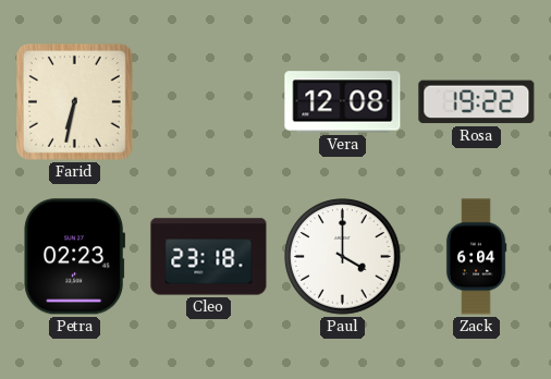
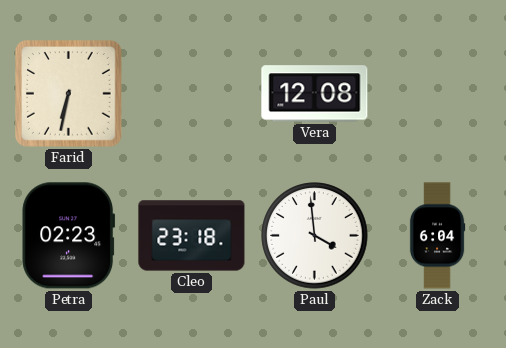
Rosa: 19:22 -> none
Paul: 4:00 -> 3:59
